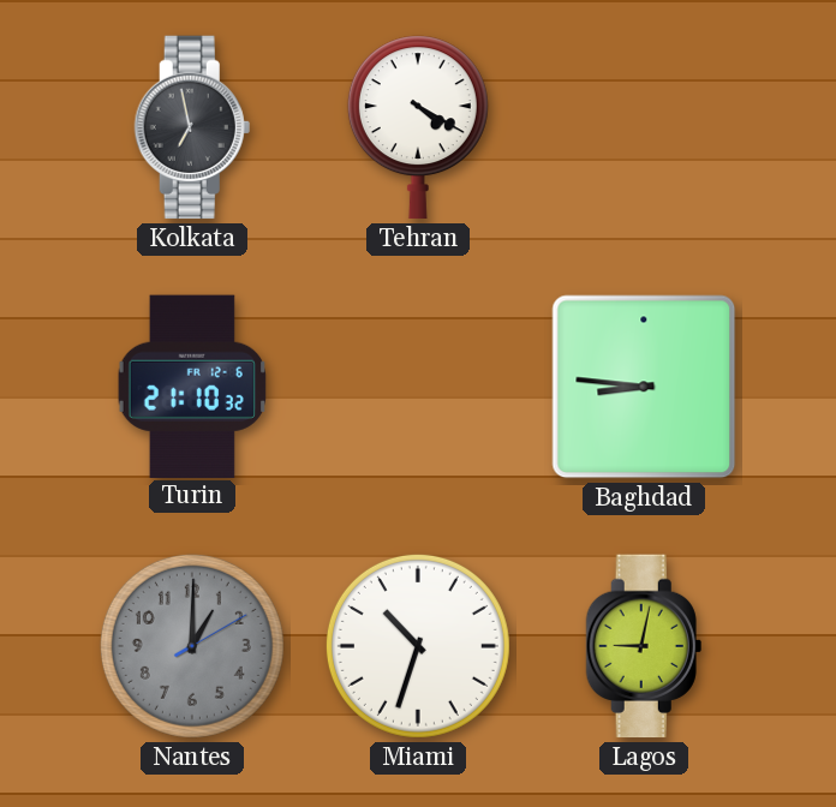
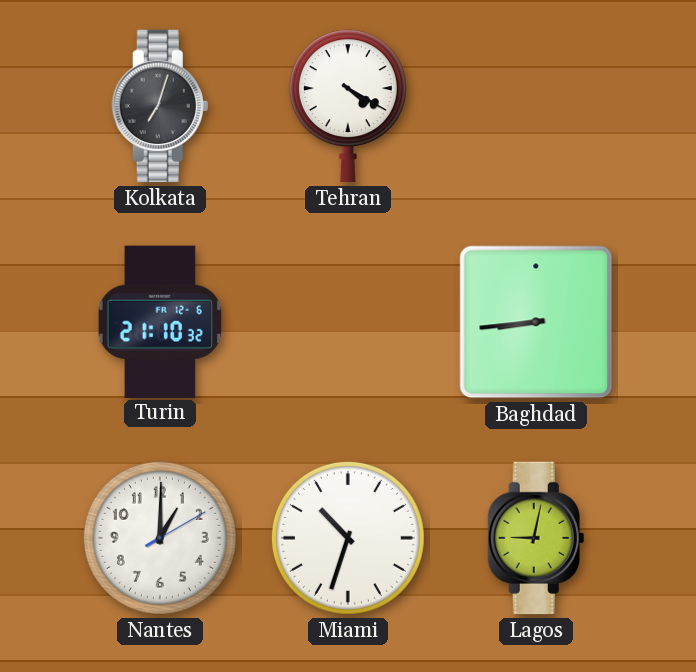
Kolkata: 6:58 -> 7:03
Baghdad: 8:46 -> 8:44
Nantes dial: grey -> white
